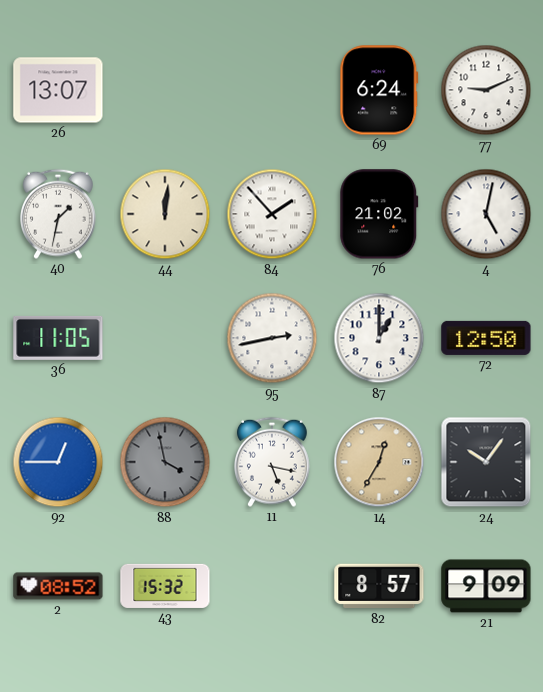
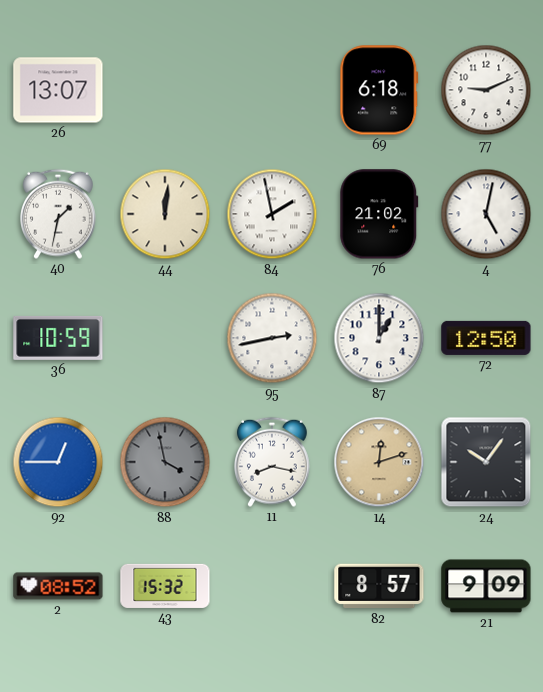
69: 6:24 -> 6:18
84: 1:53 -> 1:58
36: 11:05 -> 10:59
11: 5:17 -> 8:17
14: 12:35 -> 12:12
